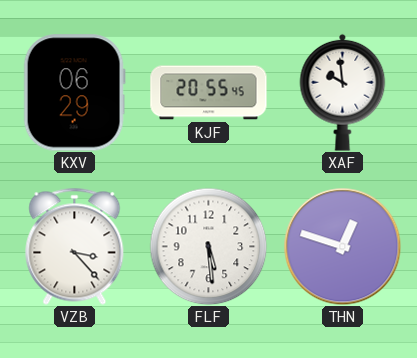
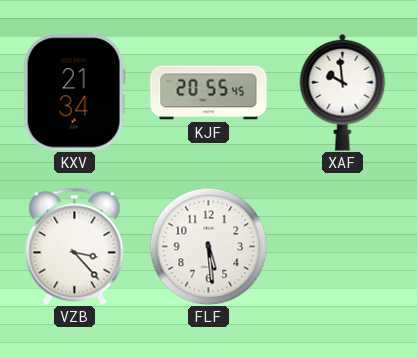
KXV: 06:29 -> 21:34
THN: 12:48 -> none
